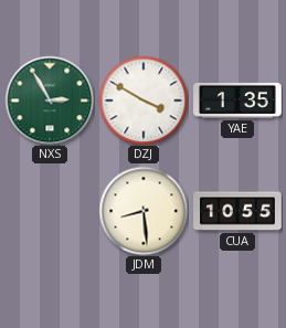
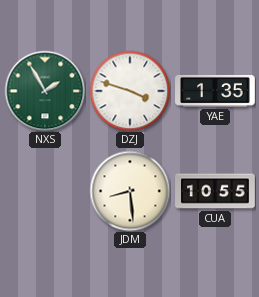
NXS: 2:55 -> 1:55
DZJ: 3:50 -> 3:48
